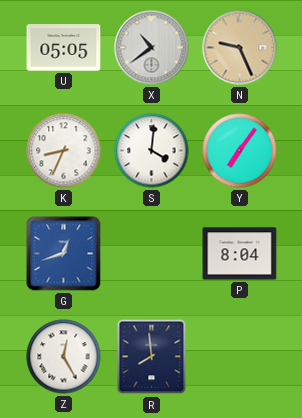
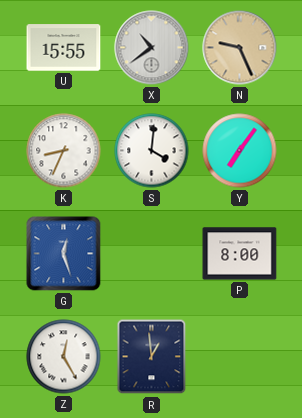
U: 05:05 -> 15:55
G: 12:42 -> 12:27
P: 8:04 -> 8:00
R: 7:59 -> 12:59
